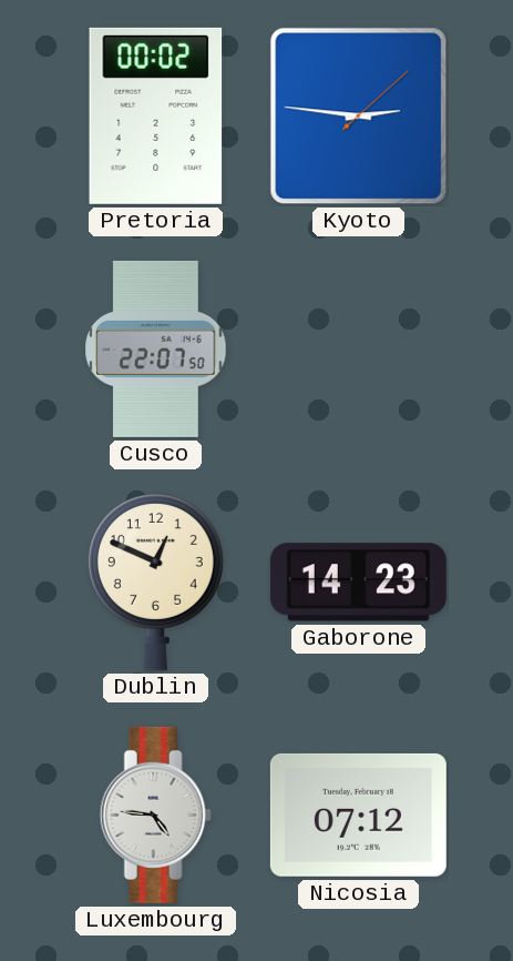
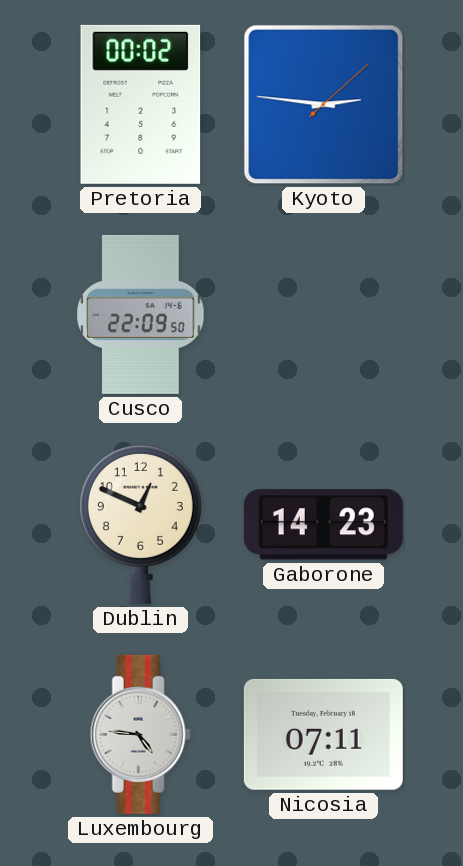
Cusco: 22:07 -> 22:09
Nicosia: 07:12 -> 07:11
